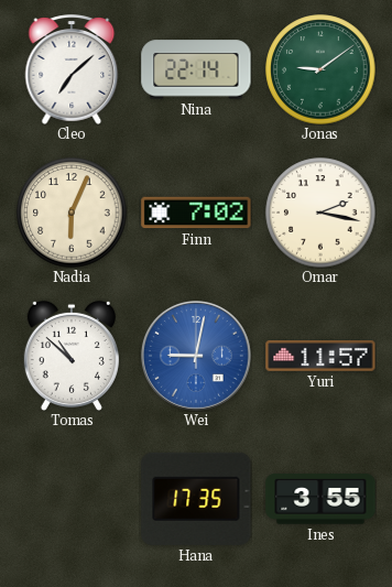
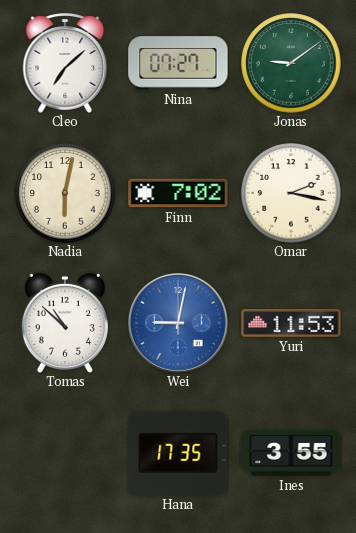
Nina: 22:14 -> 07:27
Nadia: 6:04 -> 6:02
Yuri: 11:57 -> 11:53
